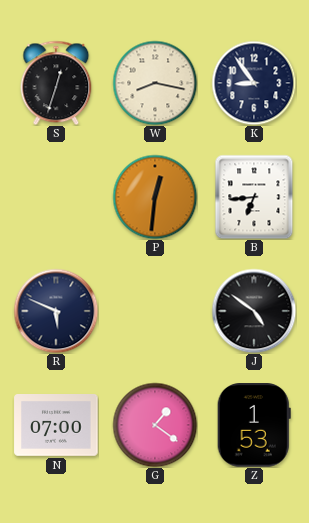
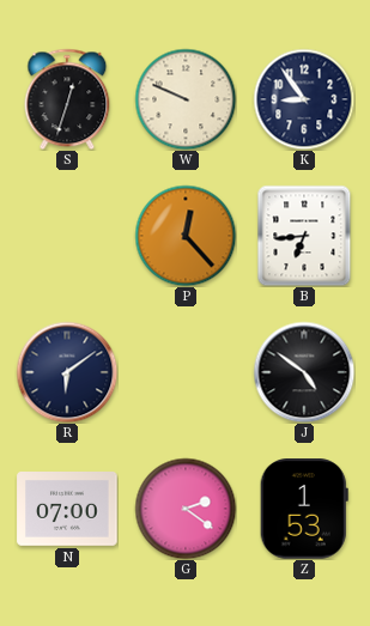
W: 8:17 -> 9:49
P: 12:31 -> 12:23
R: 5:49 -> 6:09
G: 1:21 -> 2:21
